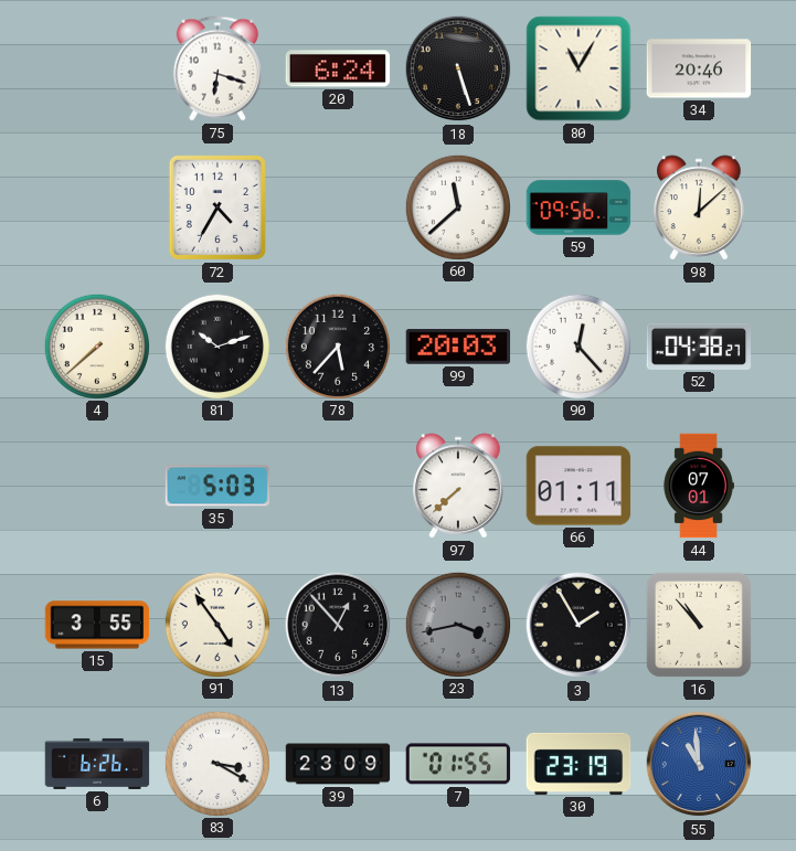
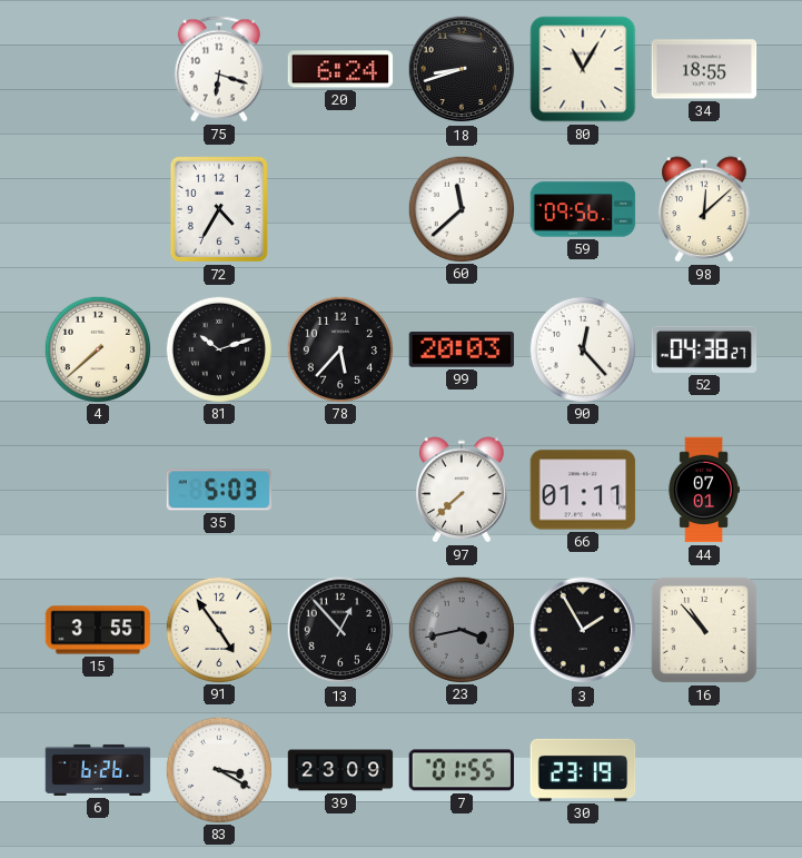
18: 5:27 -> 8:42
34: 20:46 -> 18:55
55: 10:59 -> none
